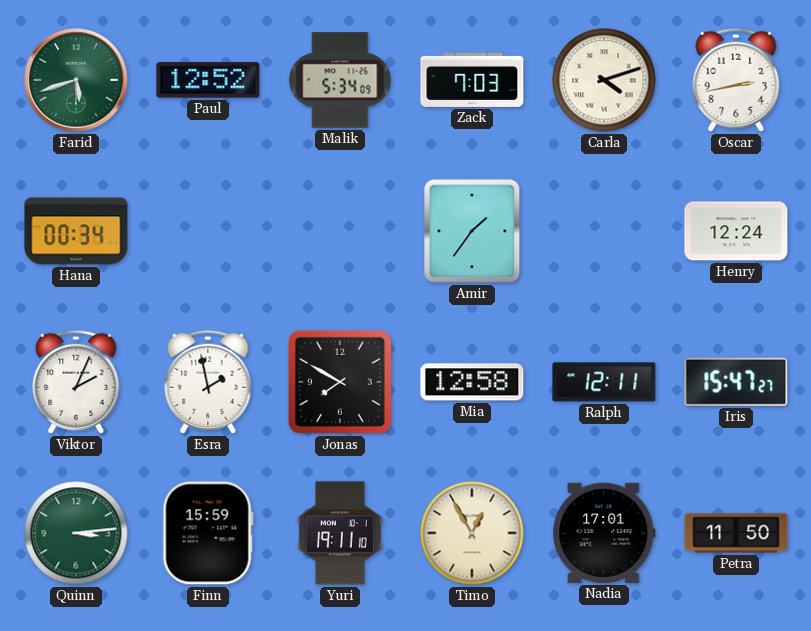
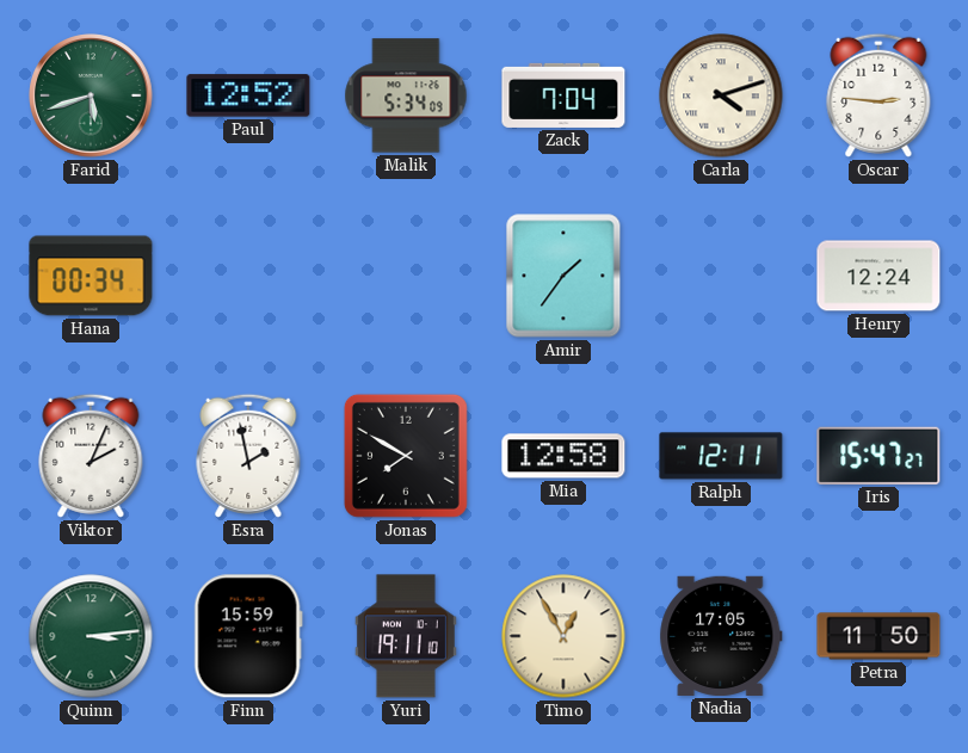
Zack: 7:03 -> 7:04
Oscar: 2:43 -> 2:46
Nadia: 17:01 -> 17:05
